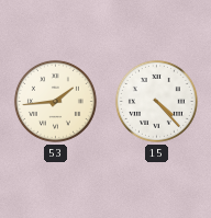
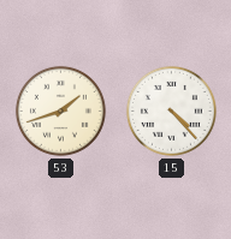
53: 1:44 -> 1:42
